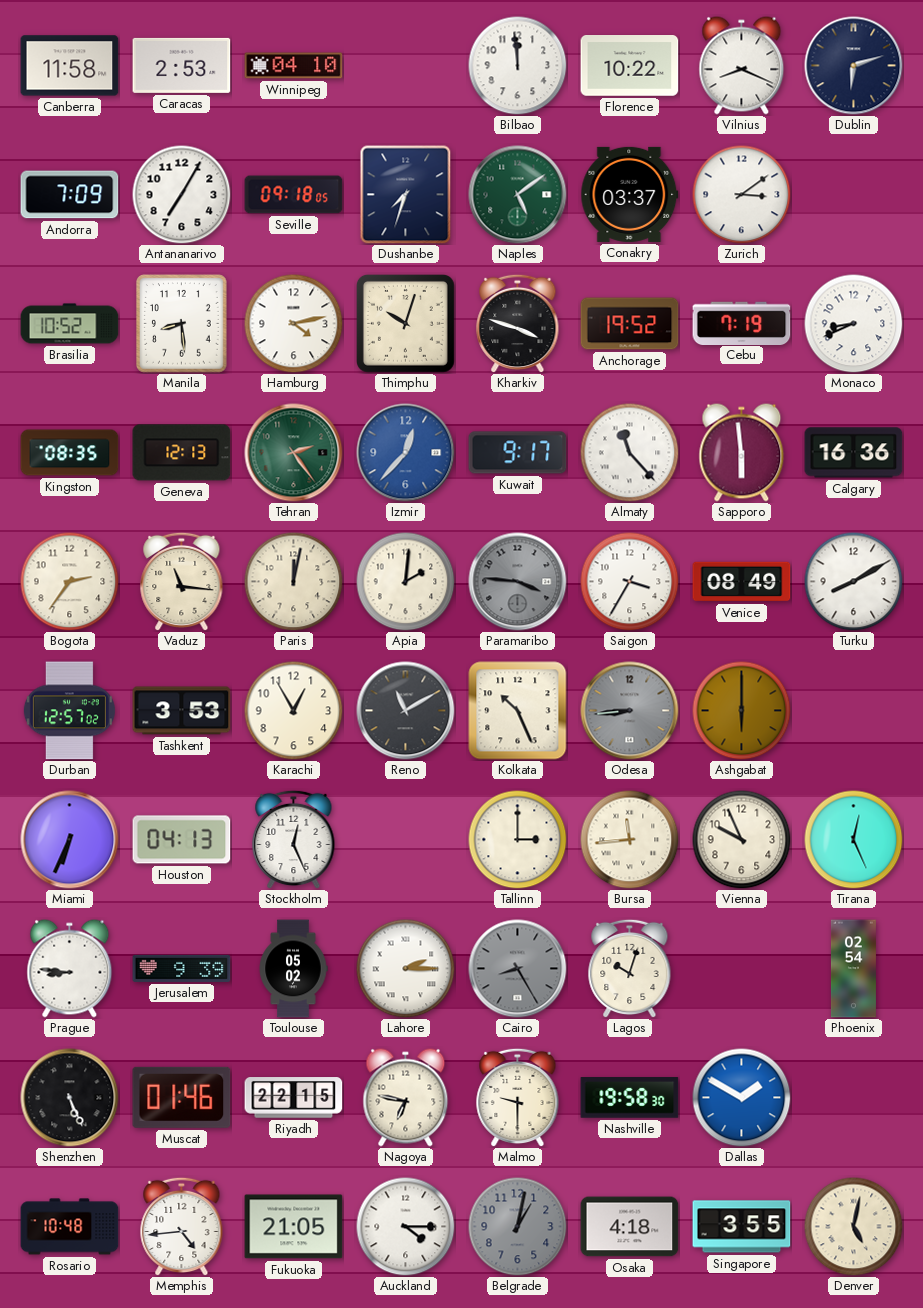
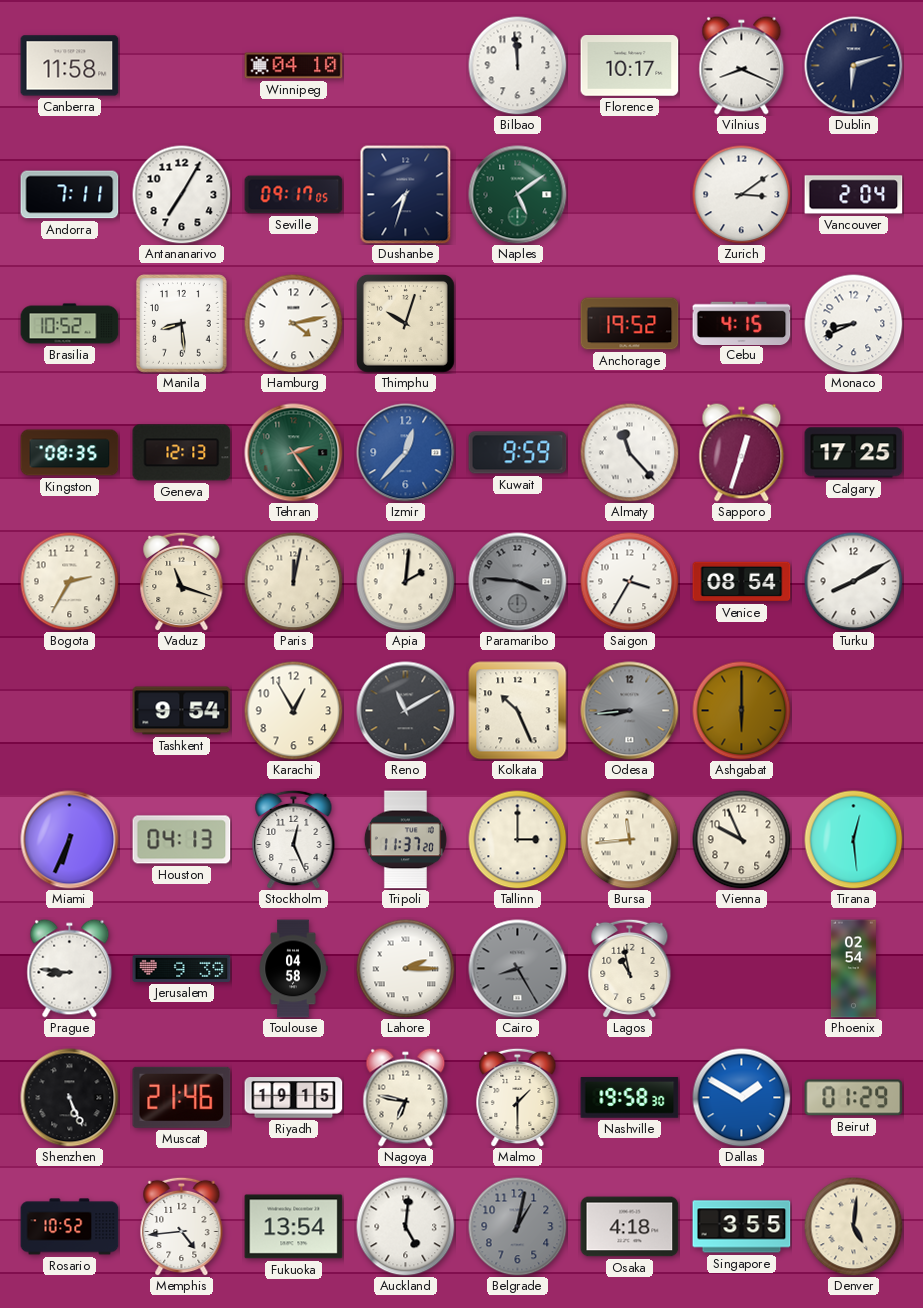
Caracas: 2:53 -> none
Florence: 10:22 -> 10:17
Andorra: 7:09 -> 7:11
Seville: 09:18 -> 09:17
Conakry: 03:37 -> none
Vancouver: none -> 2:04
Kharkiv: 3:48 -> none
Cebu: 7:19 -> 4:15
Kuwait: 9:17 -> 9:59
Sapporo: 5:59 -> 12:33
Calgary: 16:36 -> 17:25
Bogota: 2:36 -> 2:35
Vaduz: 11:16 -> 11:18
Venice: 08:49 -> 08:54
Durban: 12:57 -> none
Tashkent: 3:53 -> 9:54
Tripoli: none -> 11:37
Tirana: 12:26 -> 12:29
Toulouse: 05:02 -> 04:58
Lagos: 10:03 -> 10:58
Muscat: 01:46 -> 21:46
Riyadh: 22:15 -> 19:15
Malmo: 9:30 -> 1:30
Beirut: none -> 01:29
Rosario: 10:48 -> 10:52
Fukuoka: 21:05 -> 13:54
Auckland: 4:15 -> 5:01
Denver: 5:02 -> 5:01
